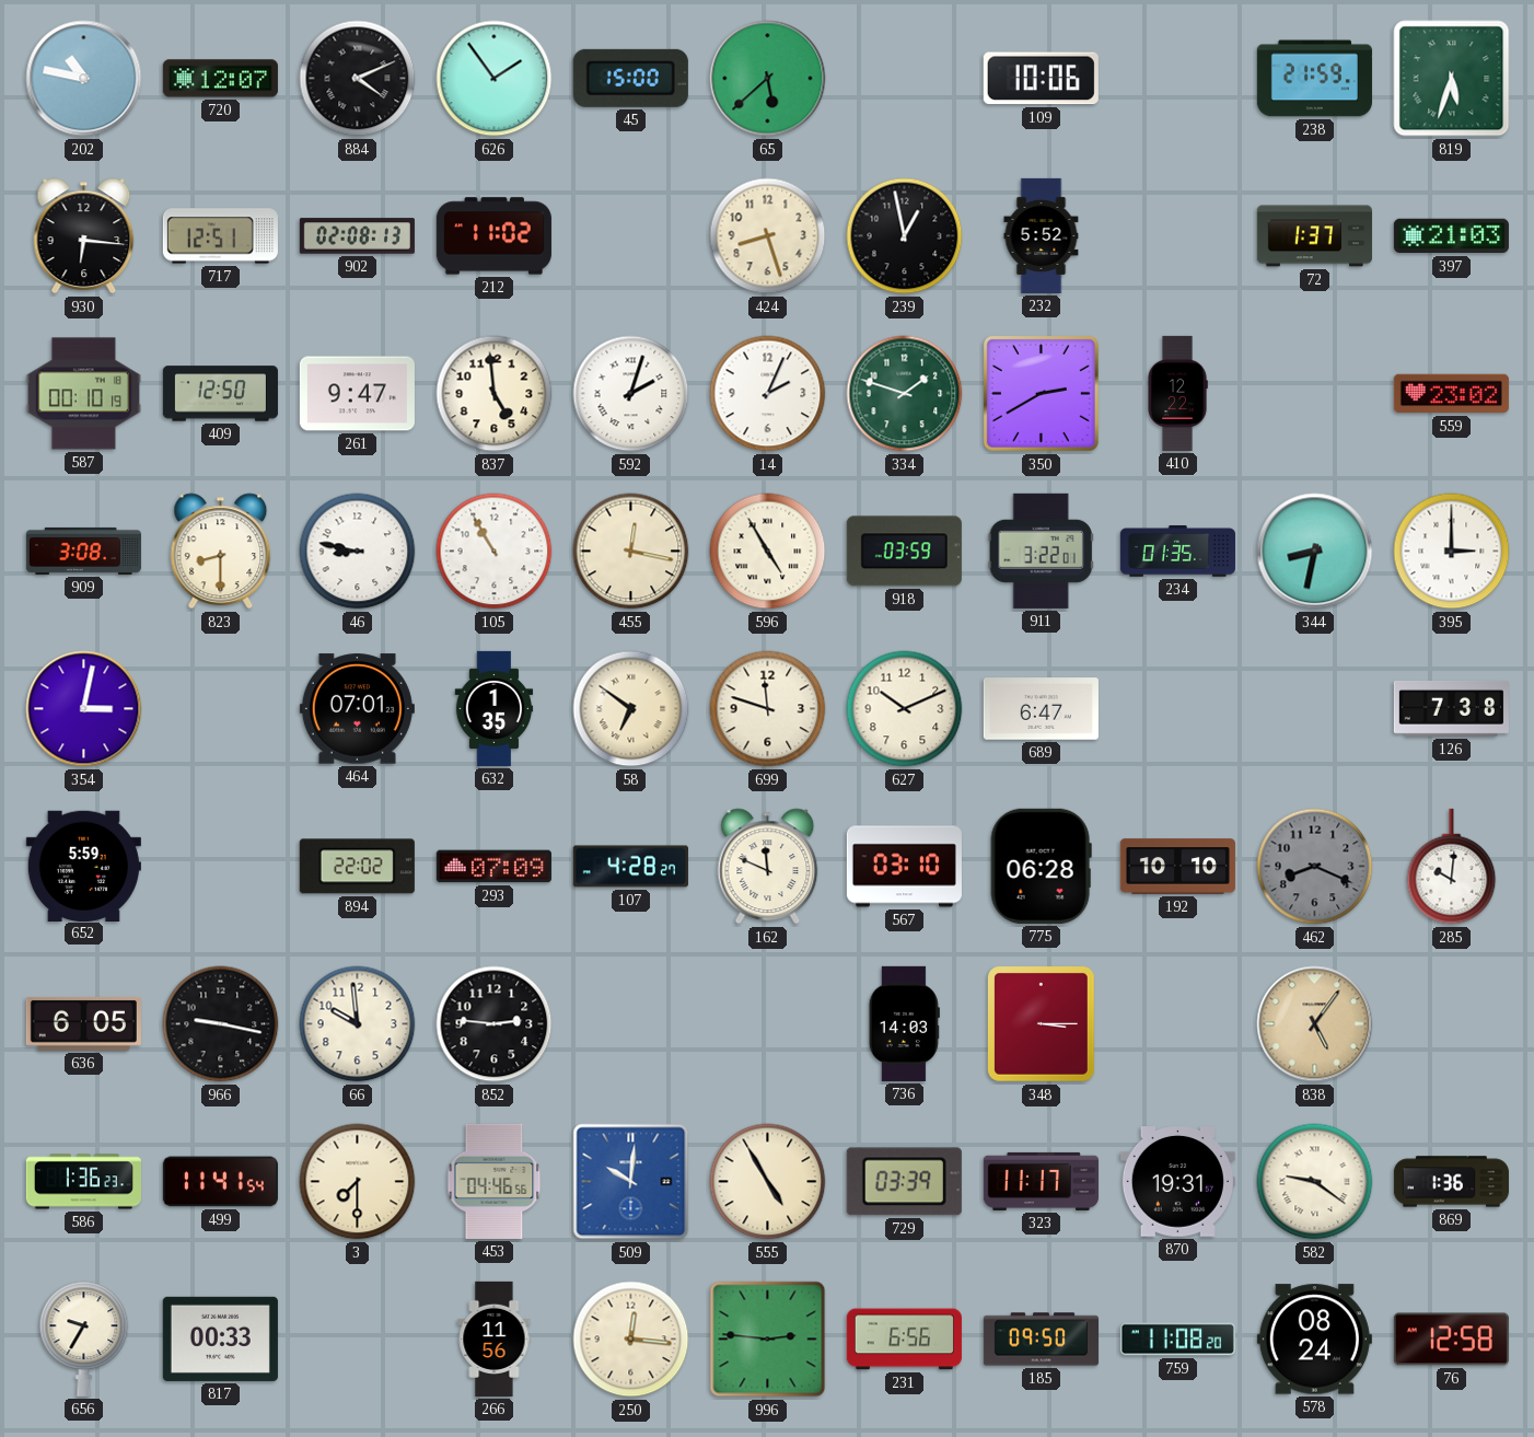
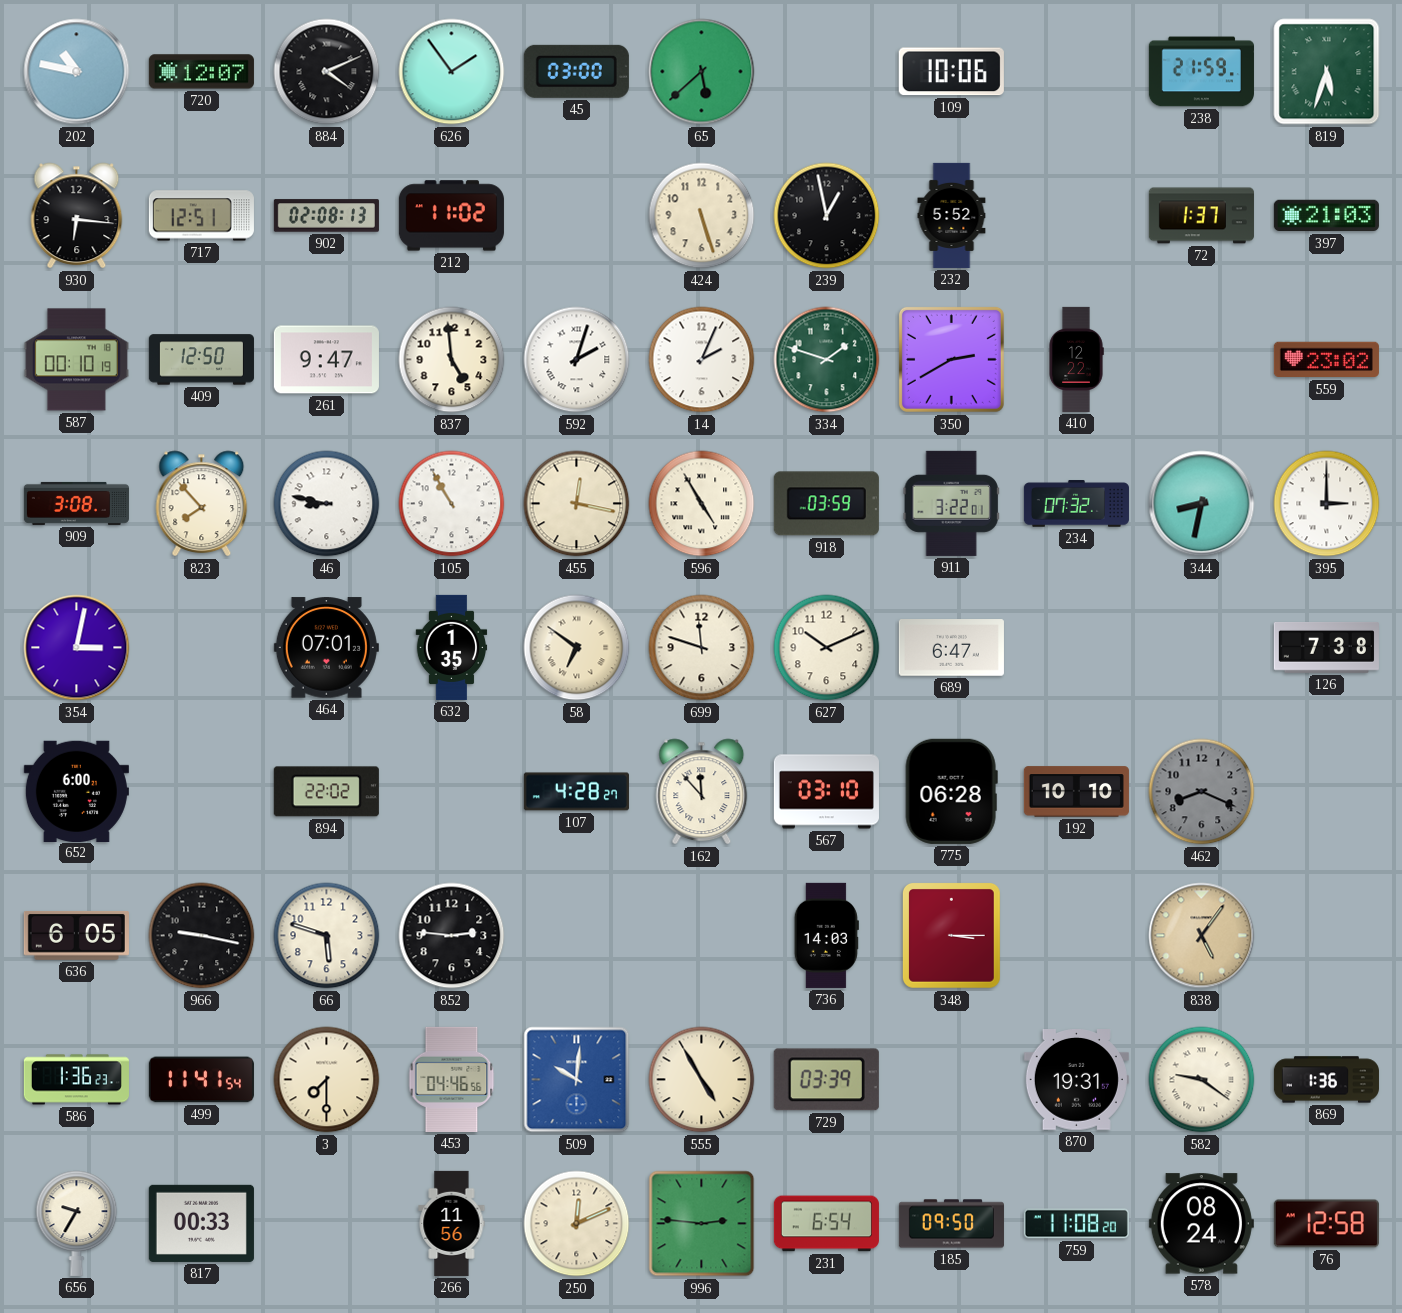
45: 15:00 -> 03:00
424: 8:27 -> 5:27
823: 8:30 -> 7:53
234: 01:35 -> 07:32
652: 5:59 -> 6:00
293: 07:09 -> none
162: 11:49 -> 11:53
285: 10:01 -> none
66: 9:59 -> 5:48
323: 11:17 -> none
250: 12:16 -> 12:11
231: 6:56 -> 6:54
